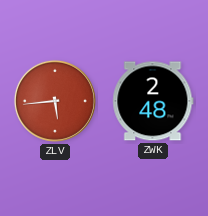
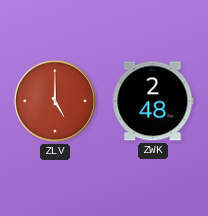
ZLV: 5:44 -> 5:00
